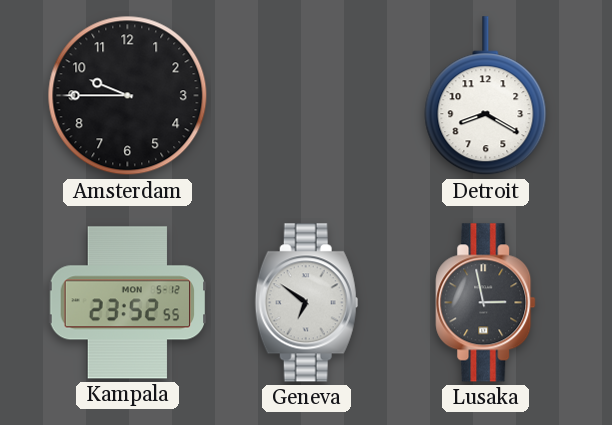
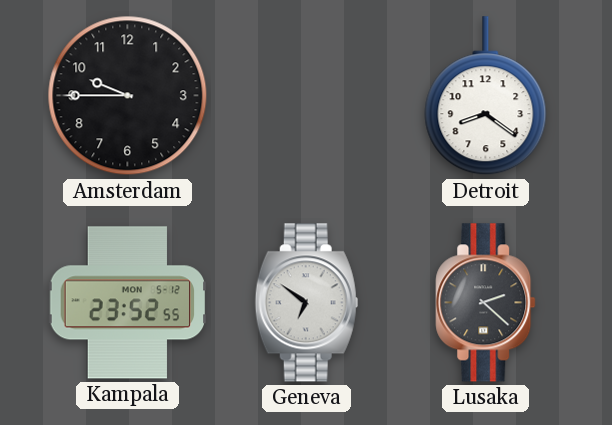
Detroit: 8:20 -> 8:21
Lusaka: 2:58 -> 2:22
